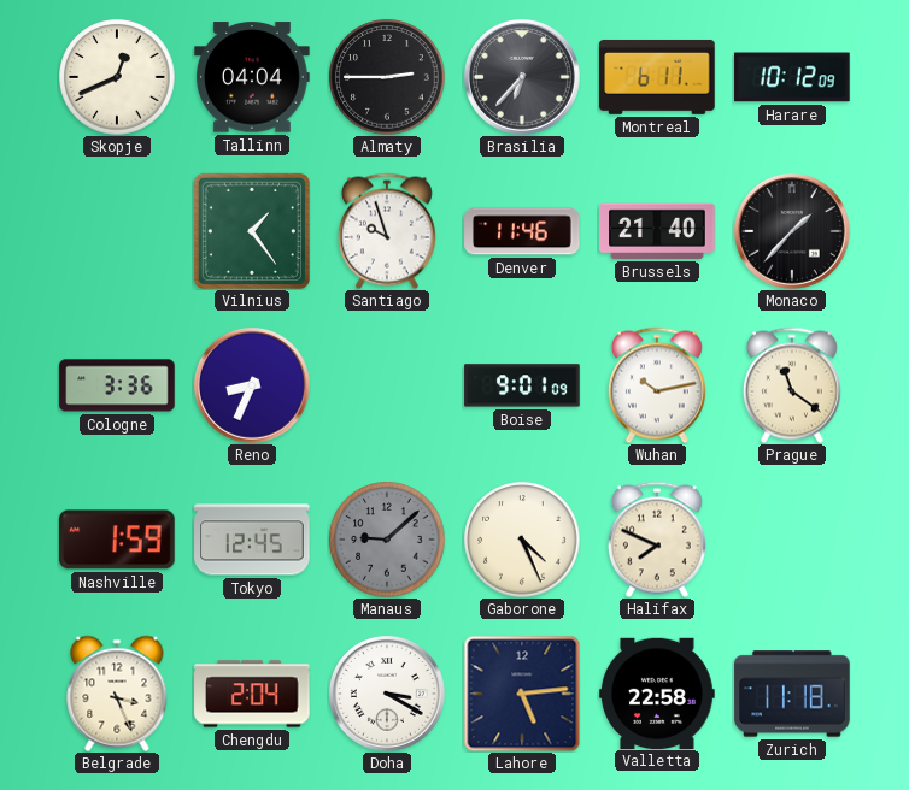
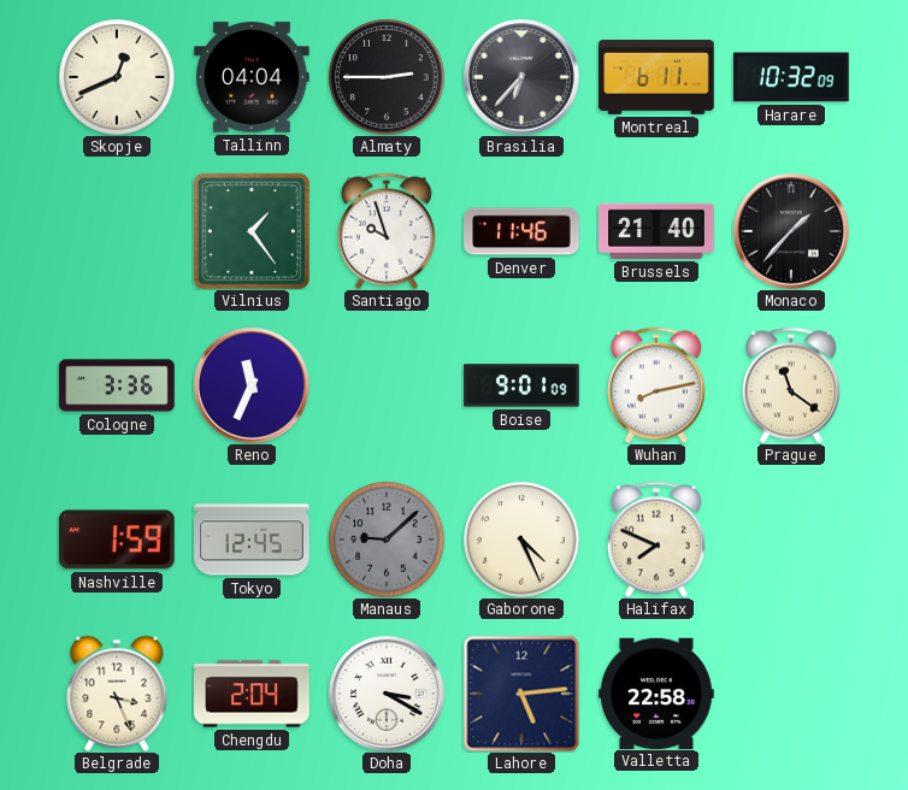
Harare: 10:12 -> 10:32
Reno: 8:34 -> 11:34
Wuhan: 10:13 -> 8:13
Zurich: 11:18 -> none
